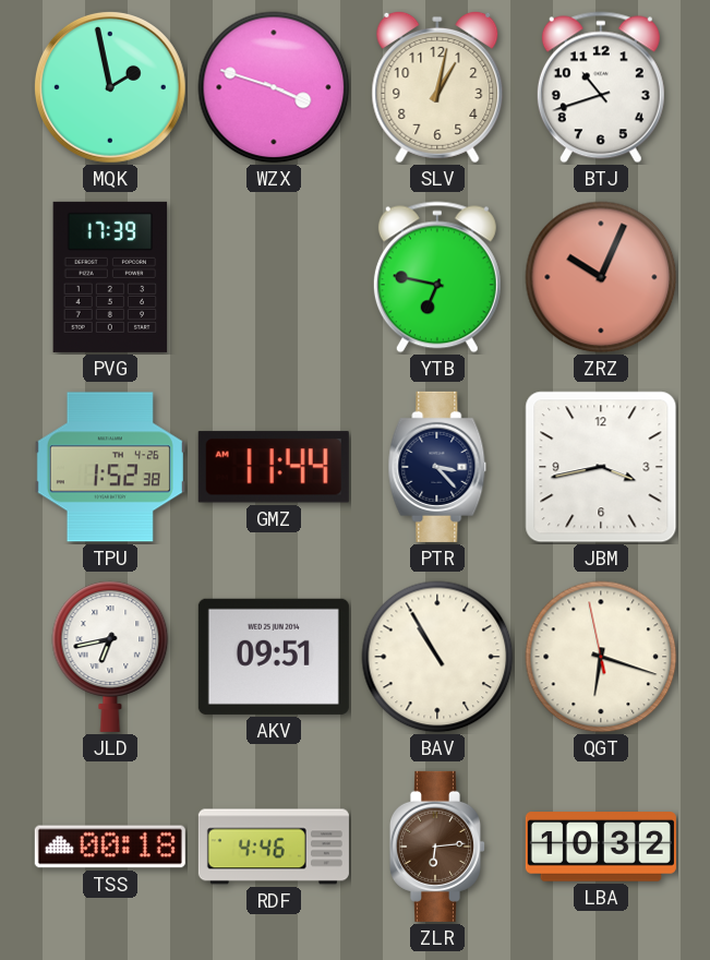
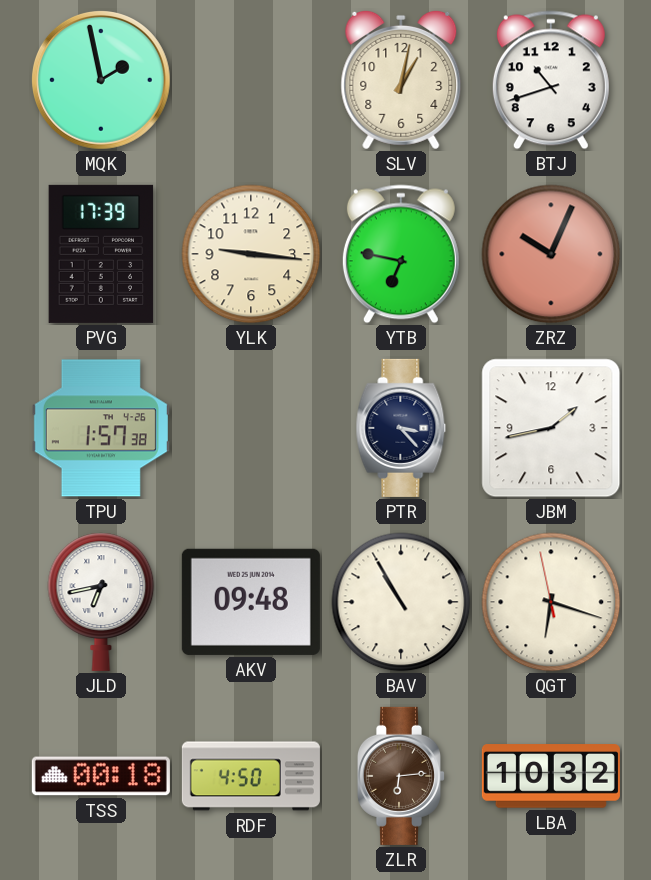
WZX: 3:48 -> none
YLK: none -> 9:16
TPU: 1:52 -> 1:57
GMZ: 11:44 -> none
JBM: 3:43 -> 1:43
AKV: 09:51 -> 09:48
RDF: 4:46 -> 4:50
